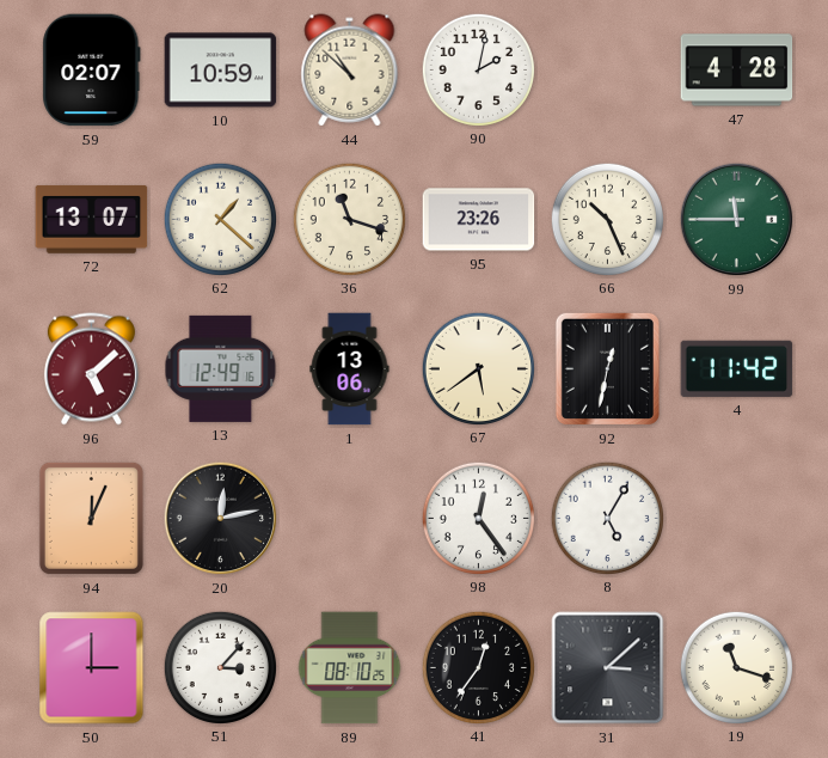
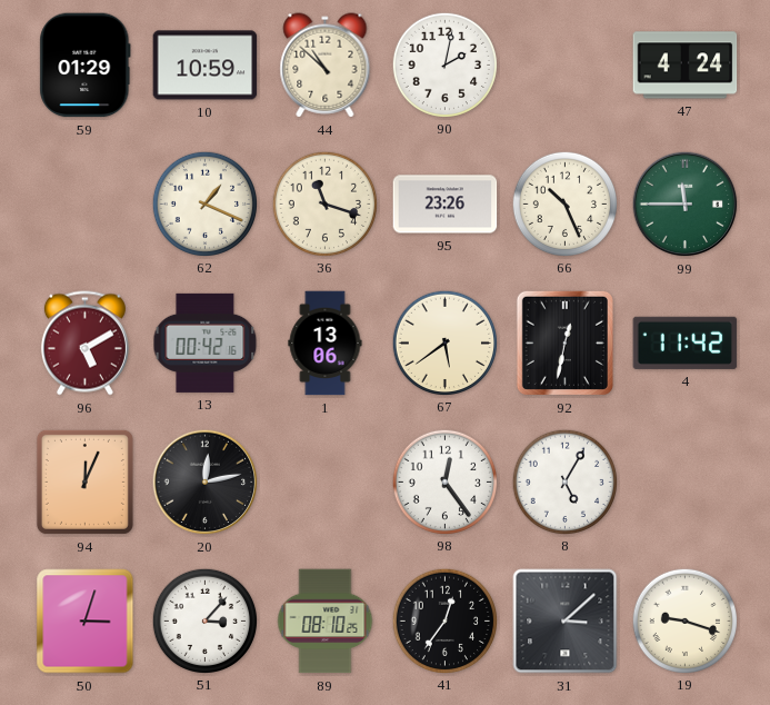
59: 02:07 -> 01:29
47: 4:28 -> 4:24
72: 13:07 -> none
62: 1:22 -> 1:19
96: 5:08 -> 5:10
13: 12:49 -> 00:42
50: 3:00 -> 3:03
19: 11:18 -> 9:18
